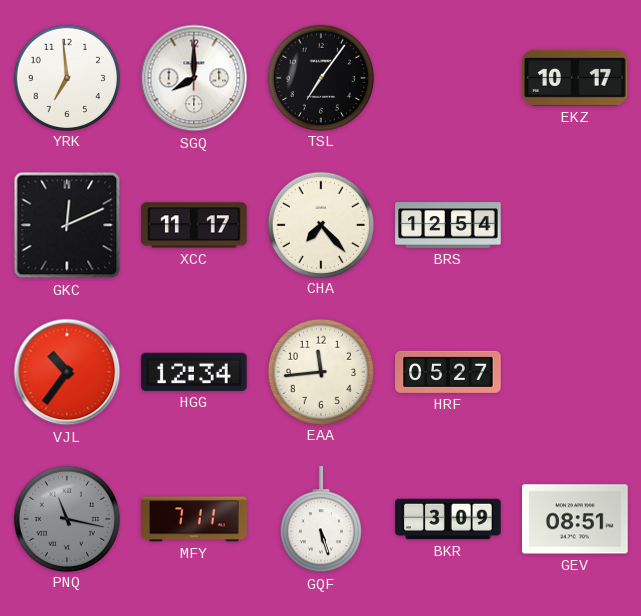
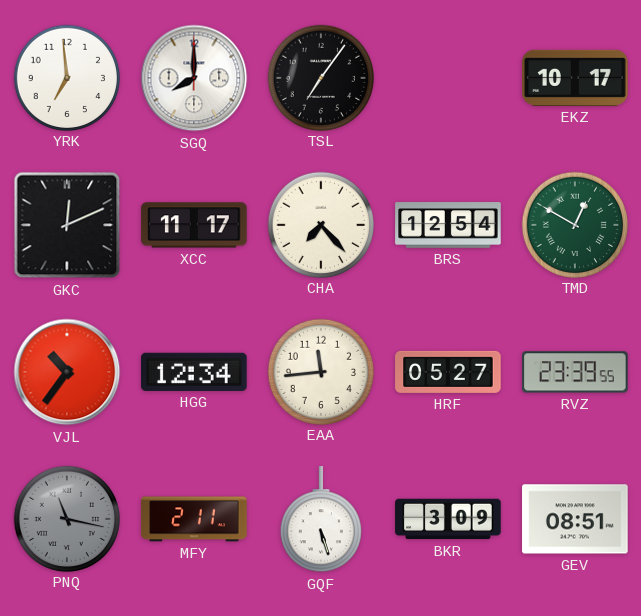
TMD: none -> 12:50
RVZ: none -> 23:39
MFY: 7:11 -> 2:11
